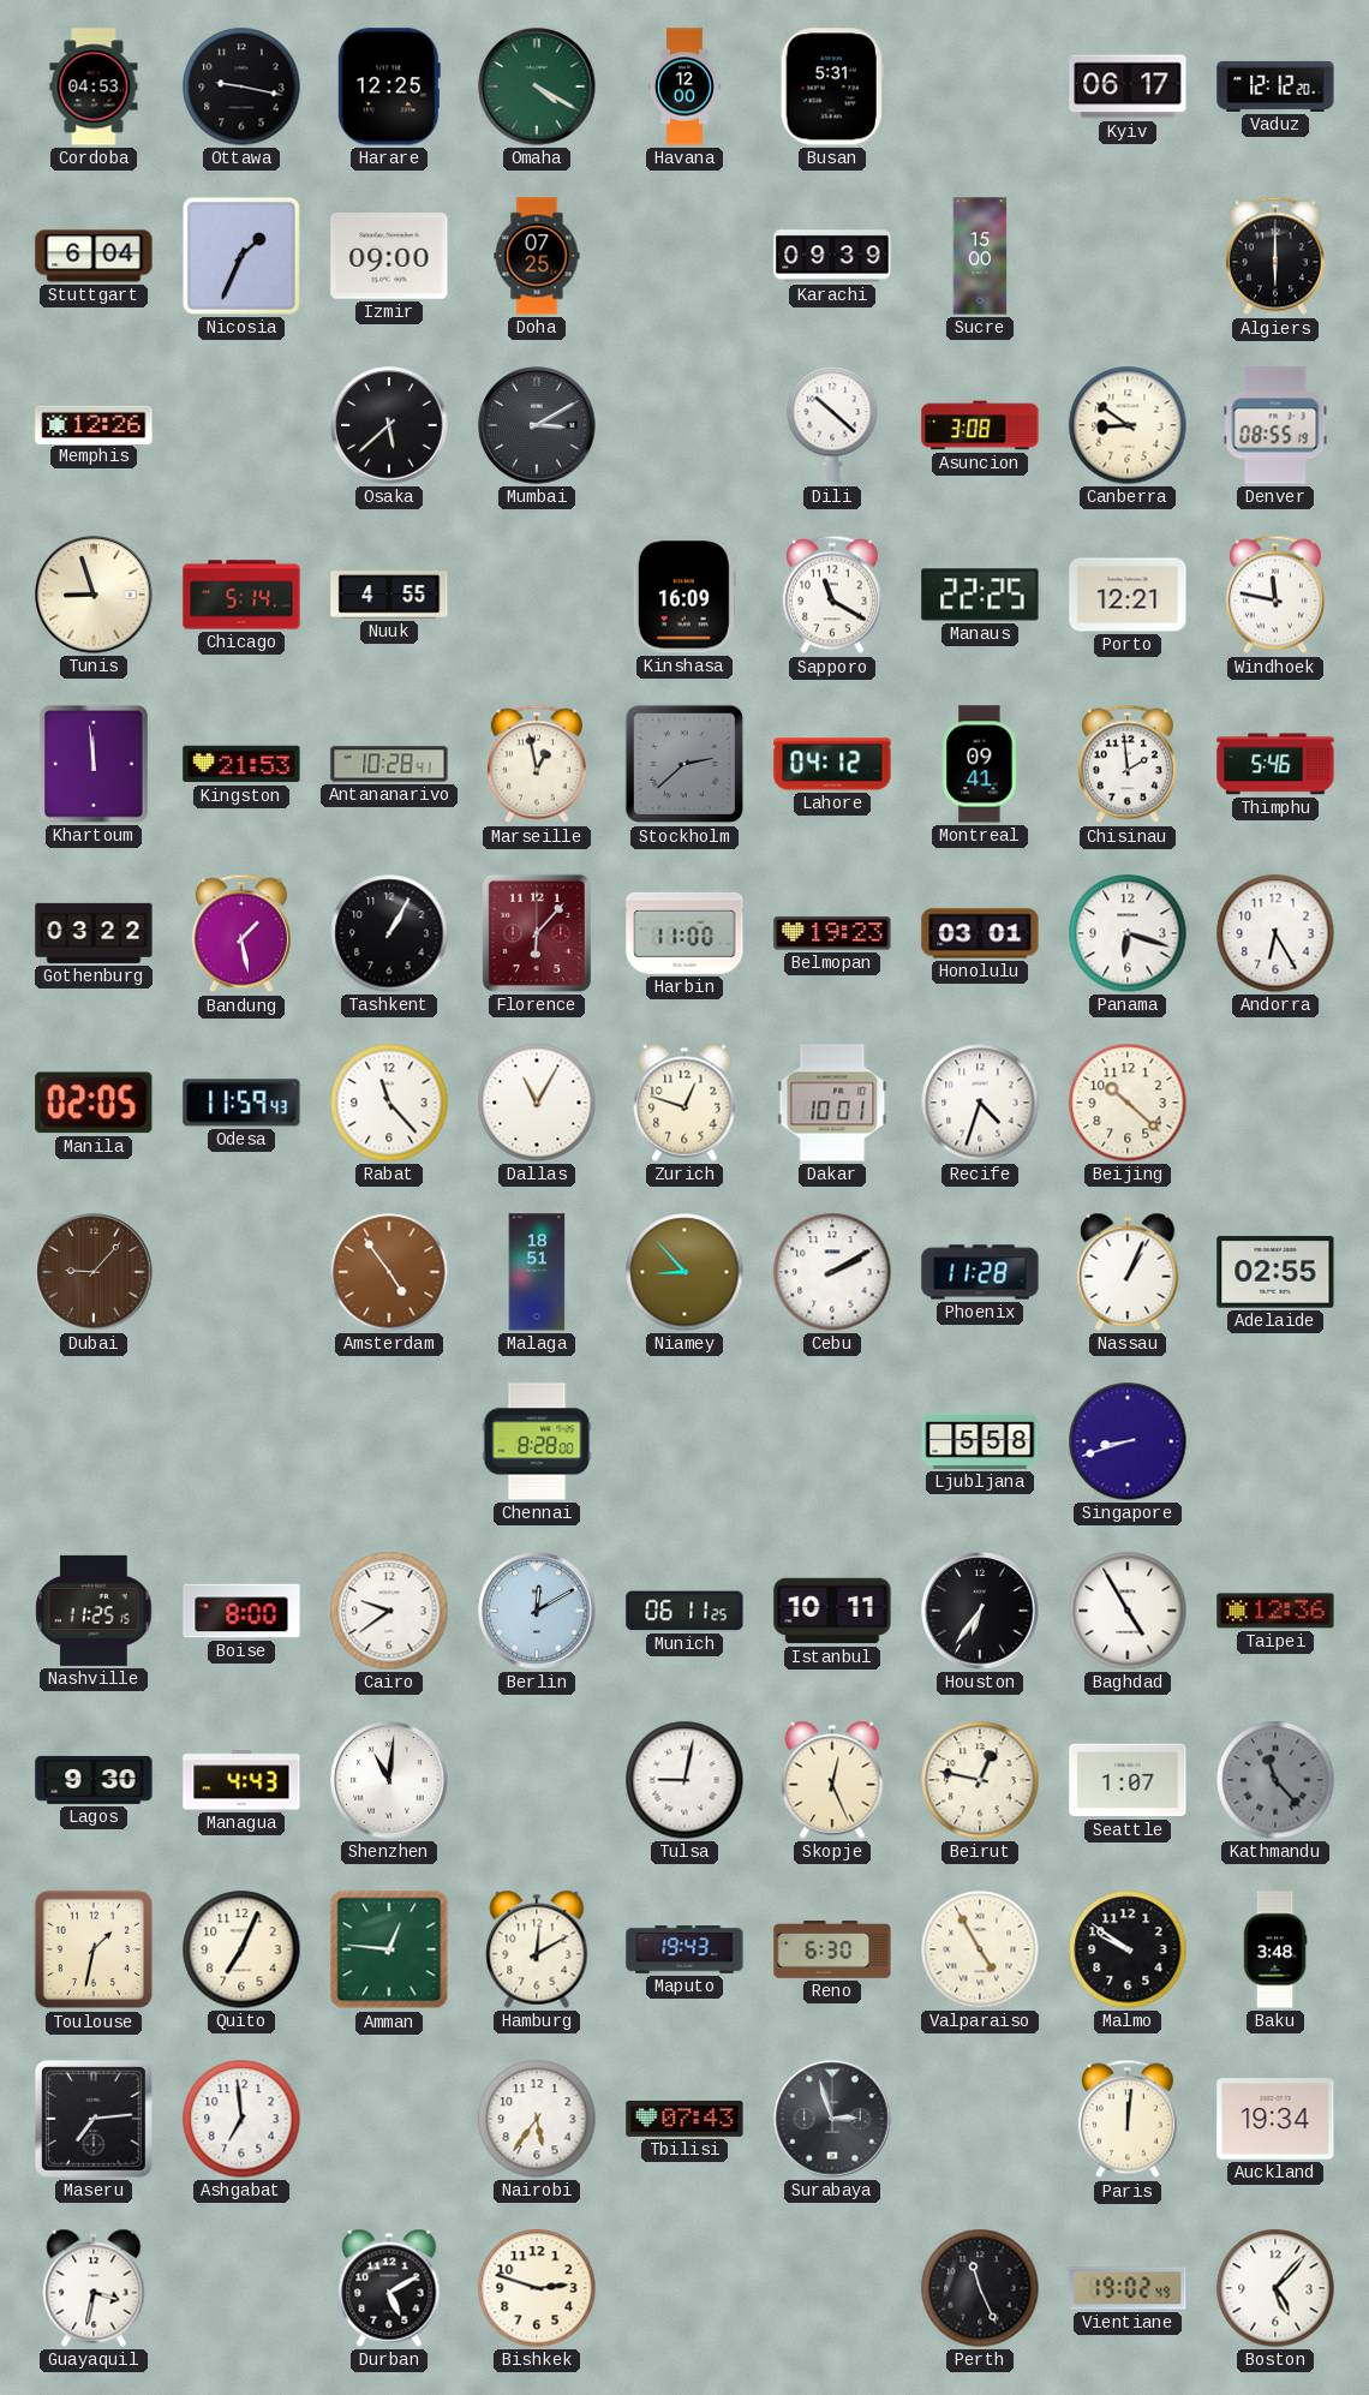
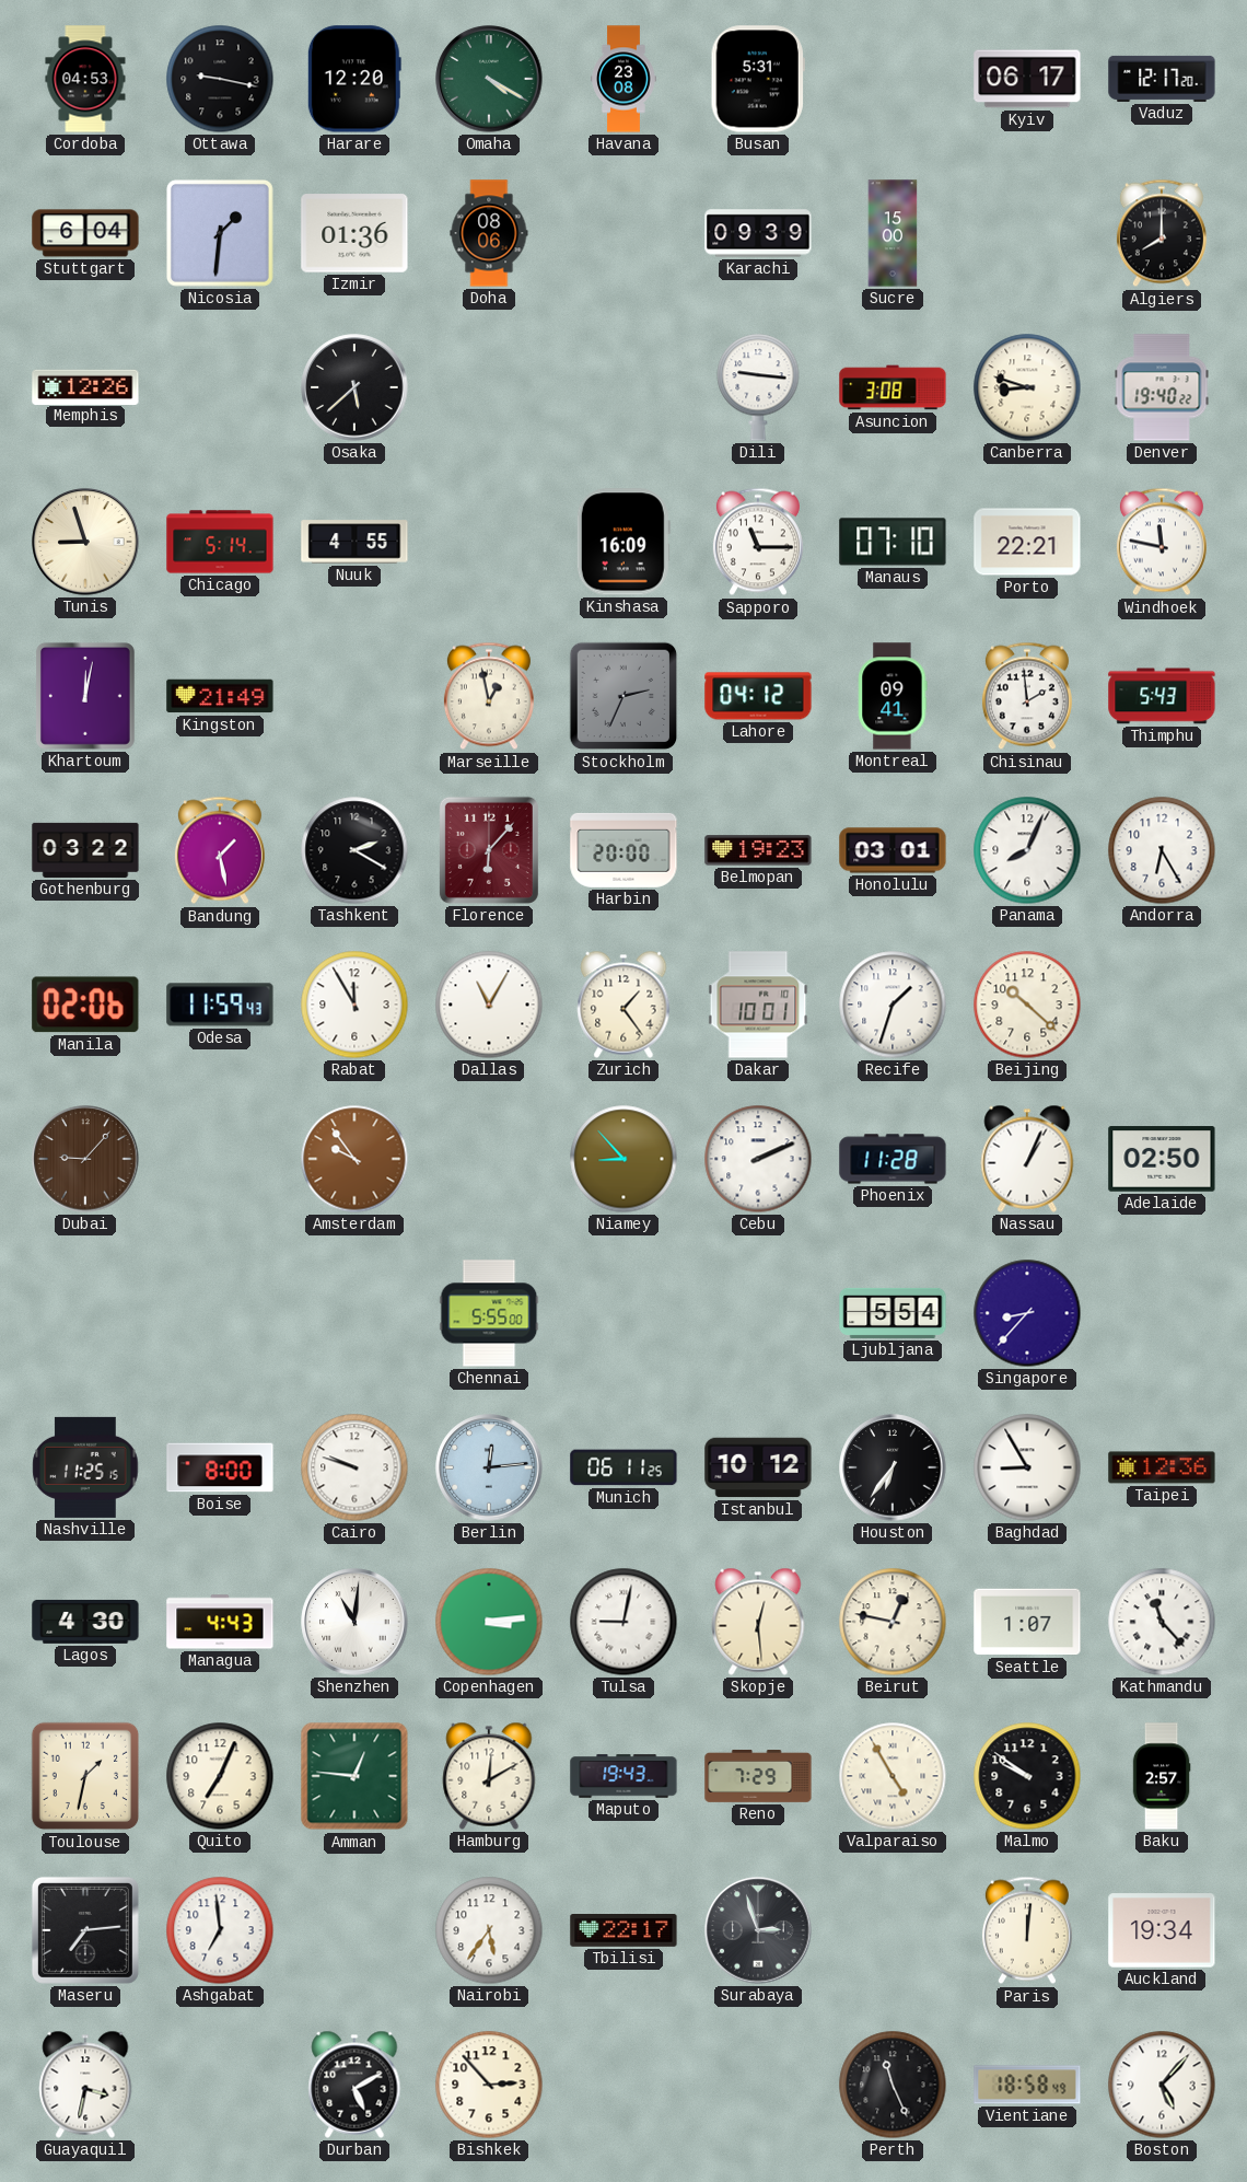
Harare: 12:25 -> 12:20
Havana: 12:00 -> 23:08
Vaduz: 12:12 -> 12:17
Nicosia: 1:34 -> 1:31
Izmir: 09:00 -> 01:36
Doha: 07:25 -> 08:06
Algiers: 6:00 -> 8:00
Mumbai: 3:10 -> none
Dili: 10:22 -> 9:16
Canberra: 8:51 -> 8:48
Denver: 08:55 -> 19:40
Sapporo: 11:20 -> 11:15
Manaus: 22:25 -> 07:10
Porto: 12:21 -> 22:21
Khartoum: 11:59 -> 12:02
Kingston: 21:53 -> 21:49
Antananarivo: 10:28 -> none
Stockholm: 2:38 -> 2:34
Thimphu: 5:46 -> 5:43
Tashkent: 1:05 -> 2:20
Harbin: 11:00 -> 20:00
Panama: 6:18 -> 8:04
Manila: 02:05 -> 02:06
Rabat: 11:23 -> 11:55
Zurich: 12:48 -> 1:24
Recife: 4:33 -> 1:33
Amsterdam: 4:54 -> 9:54
Malaga: 18:51 -> none
Cebu: 2:10 -> 2:11
Adelaide: 02:55 -> 02:50
Chennai: 8:28 -> 5:55
Ljubljana: 5:58 -> 5:54
Singapore: 8:42 -> 8:37
Cairo: 9:39 -> 9:48
Berlin: 12:10 -> 12:14
Istanbul: 10:11 -> 10:12
Baghdad: 4:55 -> 8:55
Lagos: 9:30 -> 4:30
Copenhagen: none -> 3:14
Skopje: 12:26 -> 12:29
Kathmandu dial: grey -> white
Reno: 6:30 -> 7:29
Baku: 3:48 -> 2:57
Tbilisi: 07:43 -> 22:17
Bishkek: 2:48 -> 2:53
Vientiane: 19:02 -> 18:58
